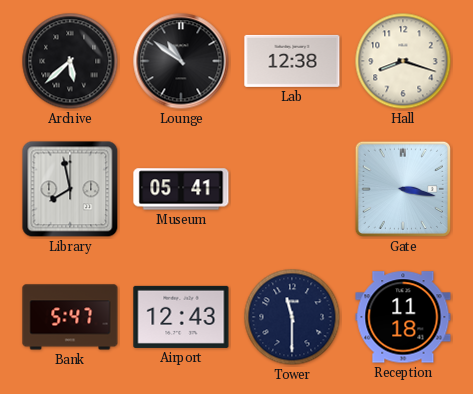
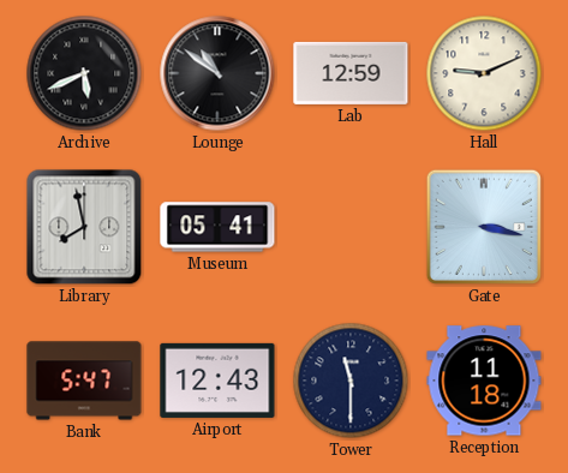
Archive: 5:38 -> 5:41
Lab: 12:38 -> 12:59
Hall: 8:18 -> 9:11
